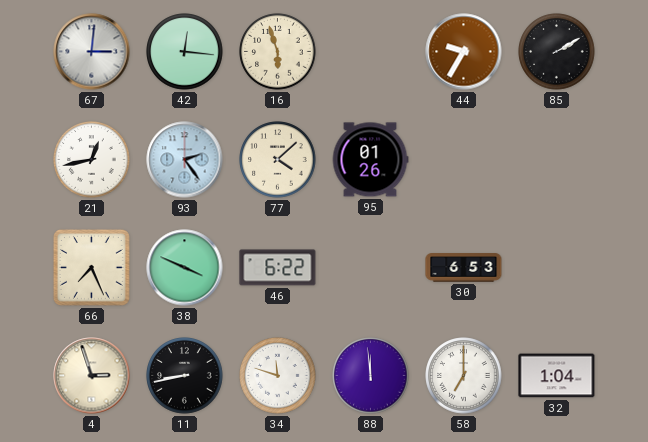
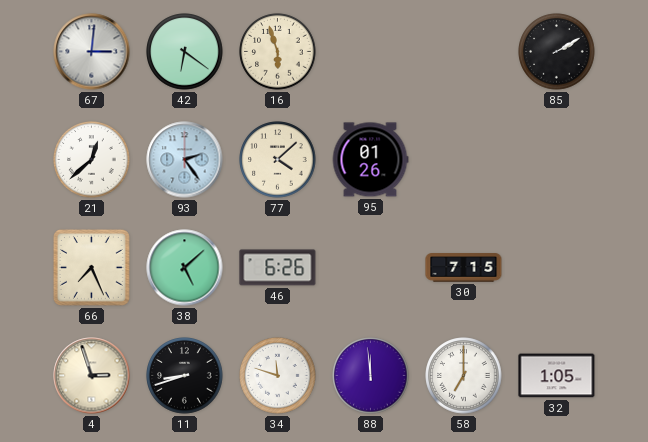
42: 12:16 -> 6:21
44: 9:35 -> none
21: 12:43 -> 12:38
38: 3:49 -> 5:08
46: 6:22 -> 6:26
30: 6:53 -> 7:15
11: 8:43 -> 8:42
32: 1:04 -> 1:05
